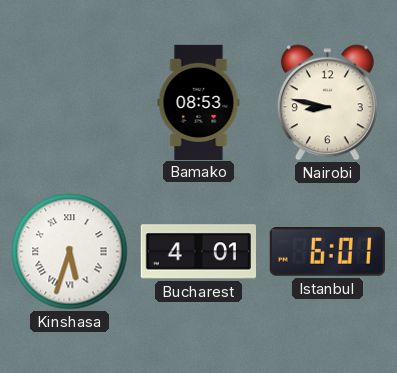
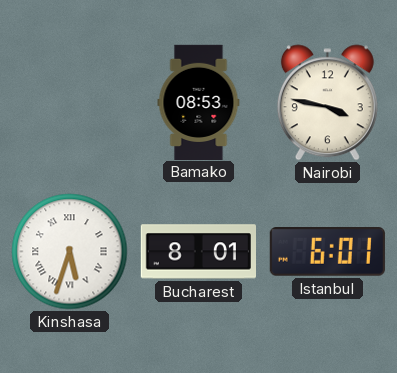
Nairobi: 8:47 -> 3:47
Bucharest: 4:01 -> 8:01
